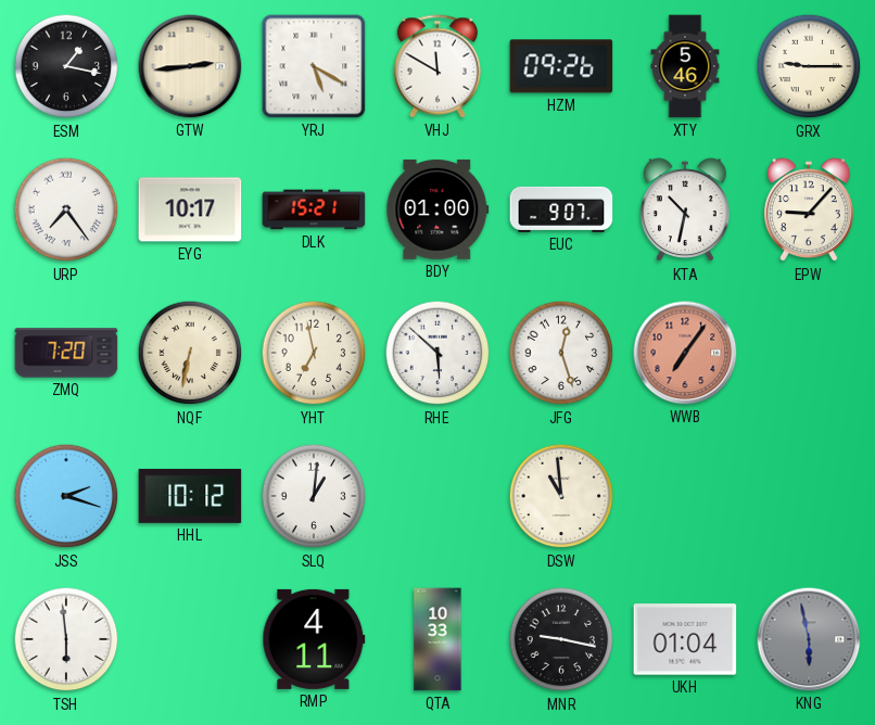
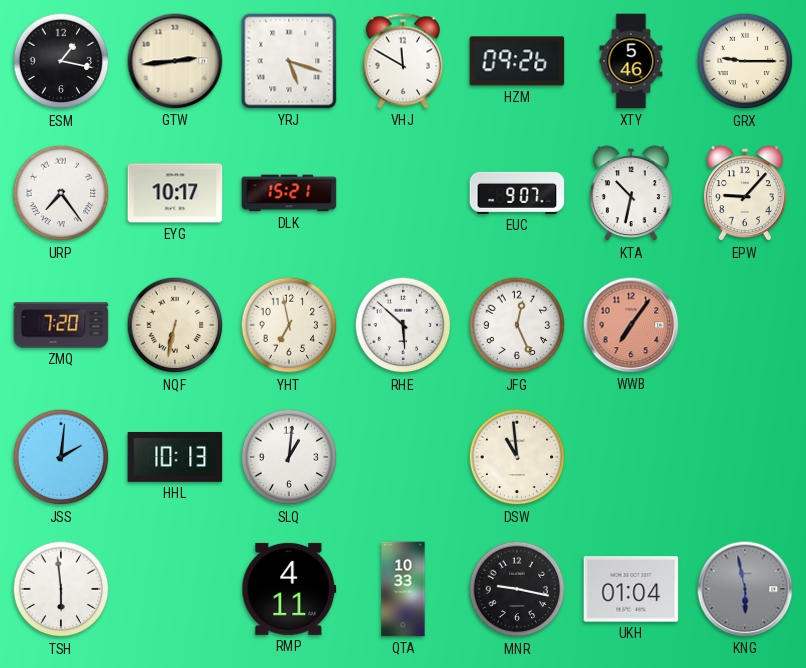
YRJ: 5:20 -> 5:18
BDY: 01:00 -> none
JFG: 12:27 -> 12:26
JSS: 2:18 -> 2:01
HHL: 10:12 -> 10:13
